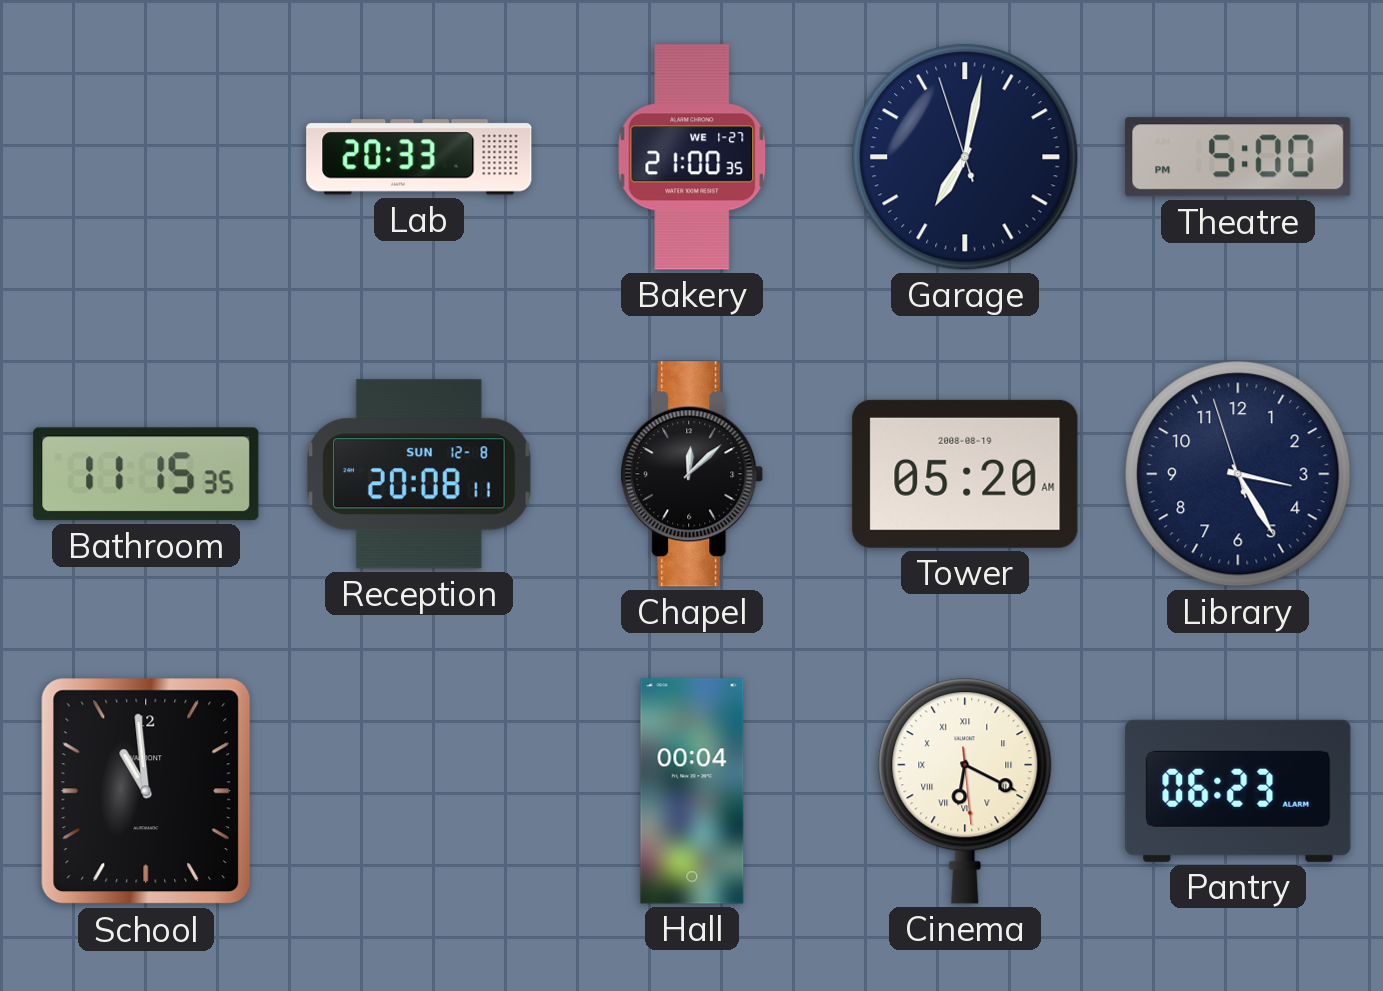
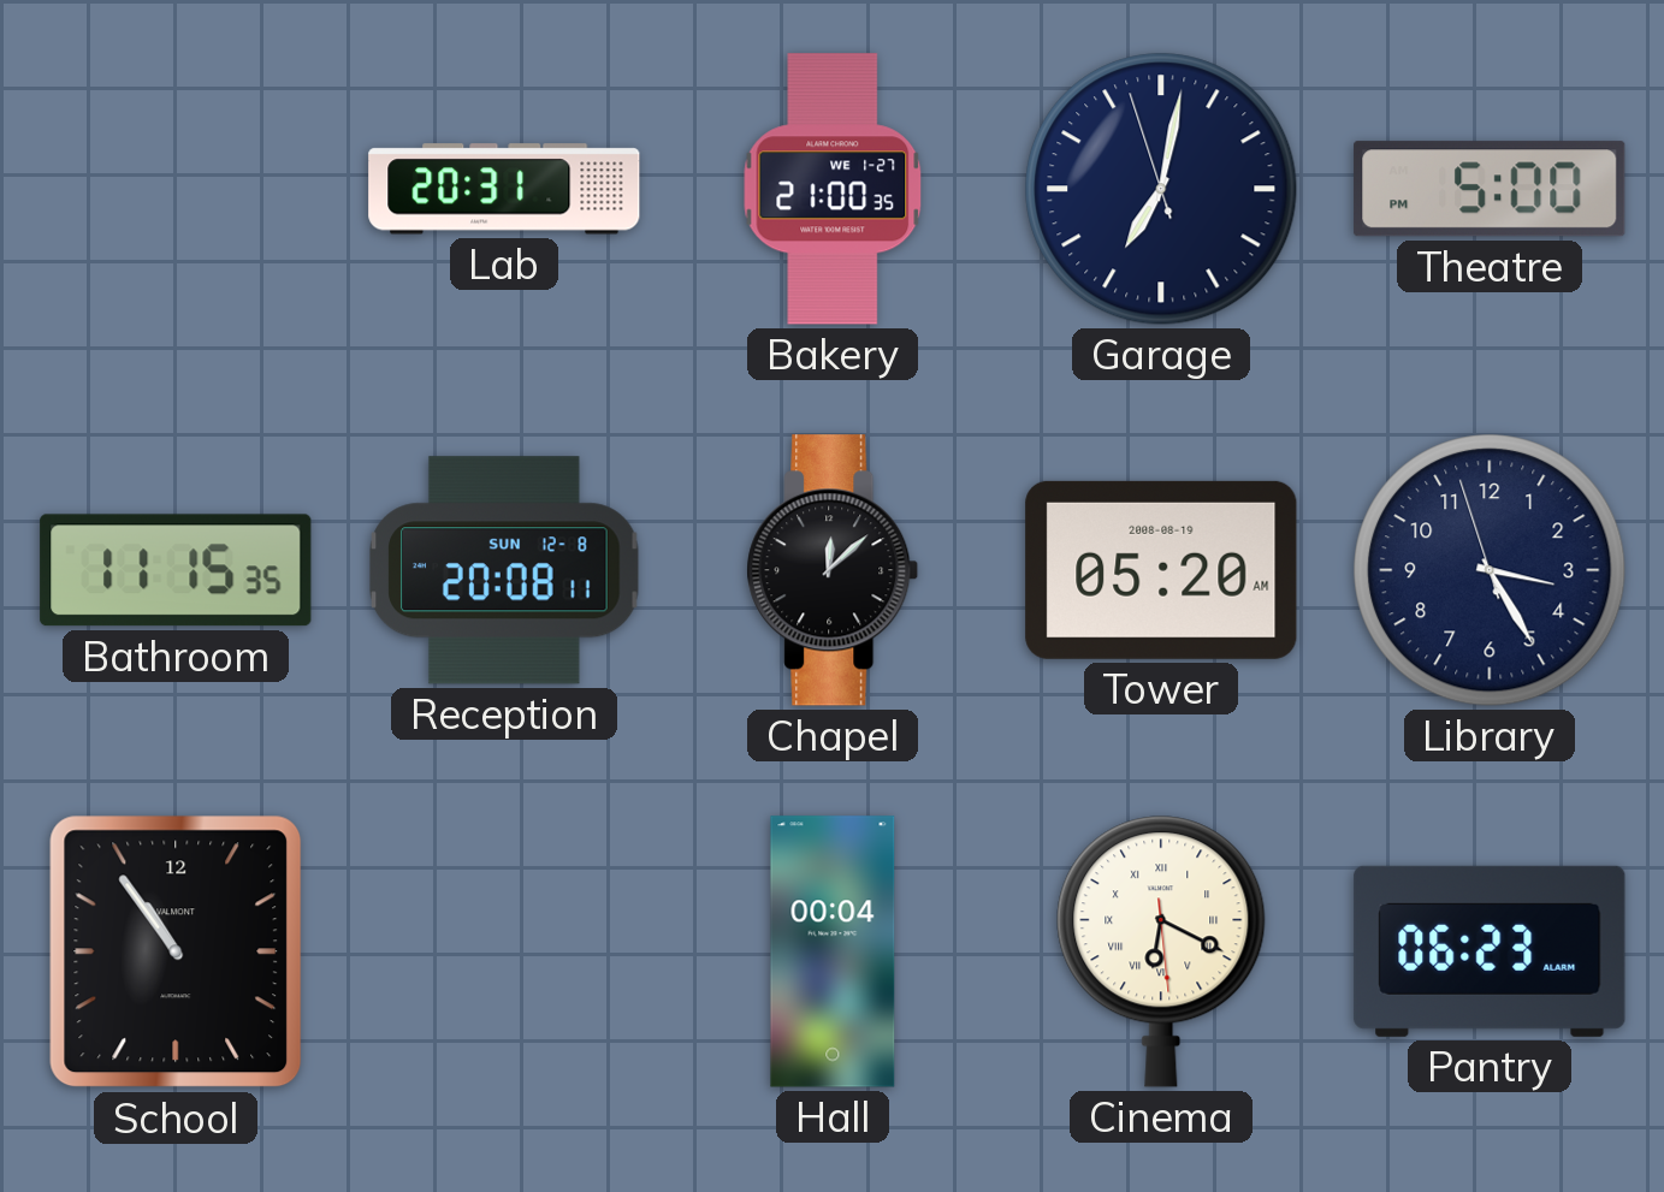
Lab: 20:33 -> 20:31
School: 10:59 -> 10:54
